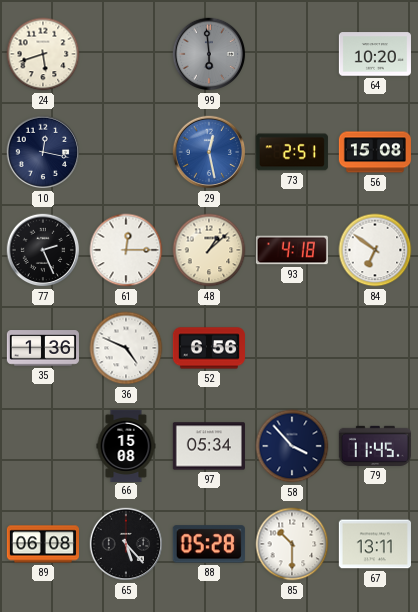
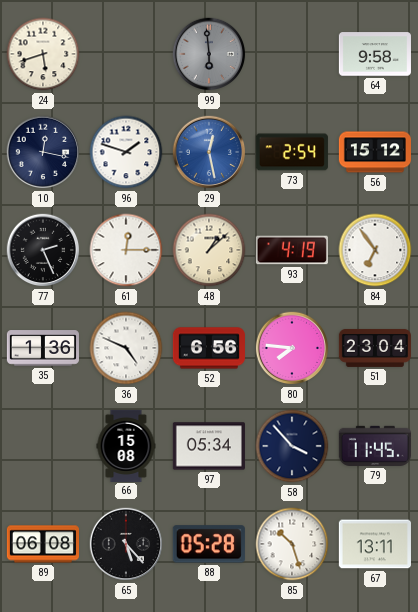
64: 10:20 -> 9:58
96: none -> 1:48
73: 2:51 -> 2:54
56: 15:08 -> 15:12
93: 4:18 -> 4:19
84: 6:51 -> 6:54
80: none -> 7:46
51: none -> 23:04
85: 10:30 -> 10:27
